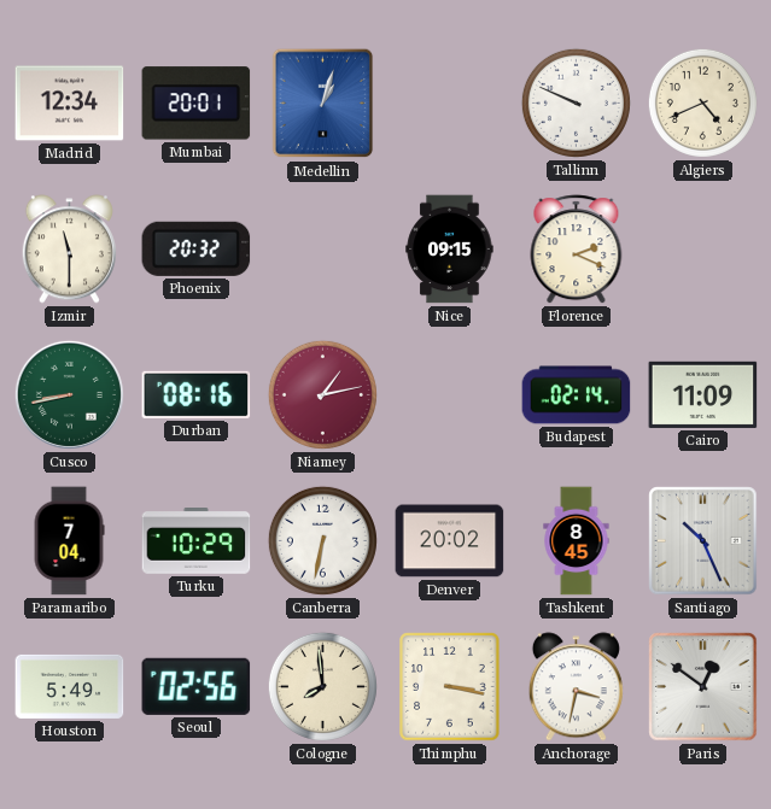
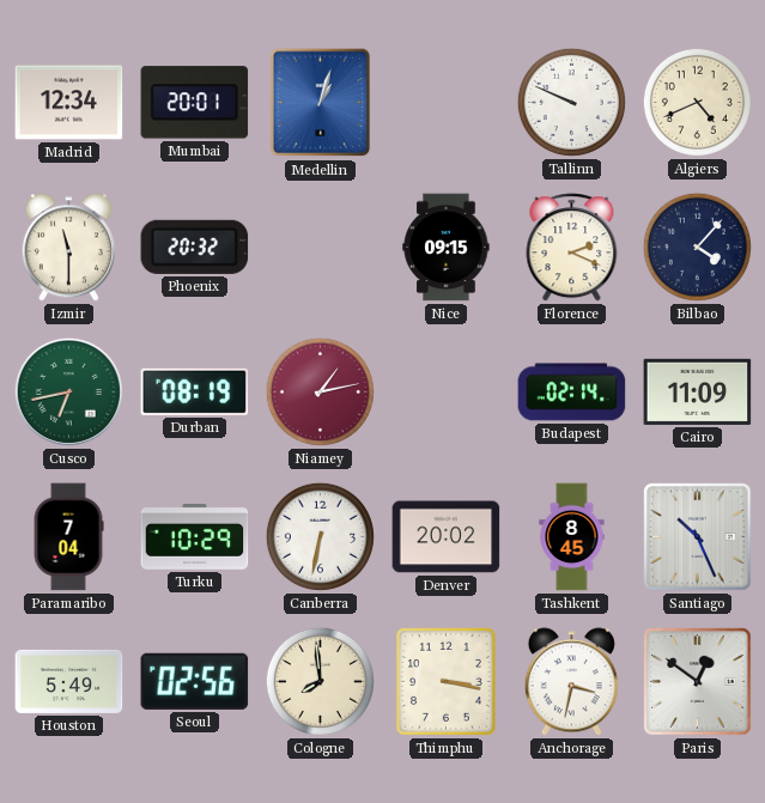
Bilbao: none -> 4:07
Cusco: 8:43 -> 6:43
Durban: 08:16 -> 08:19
